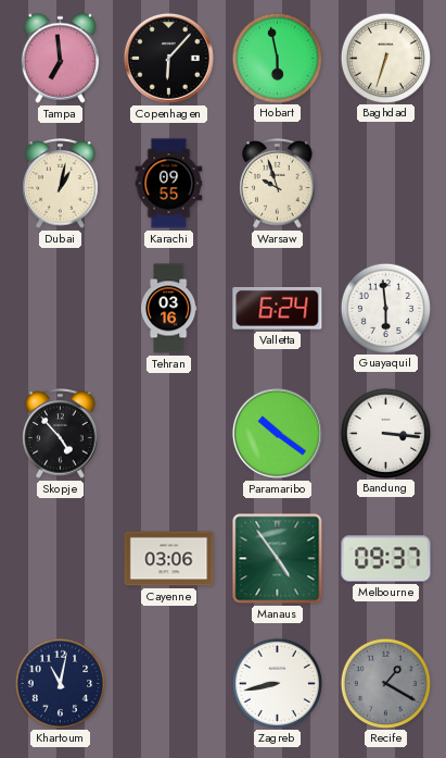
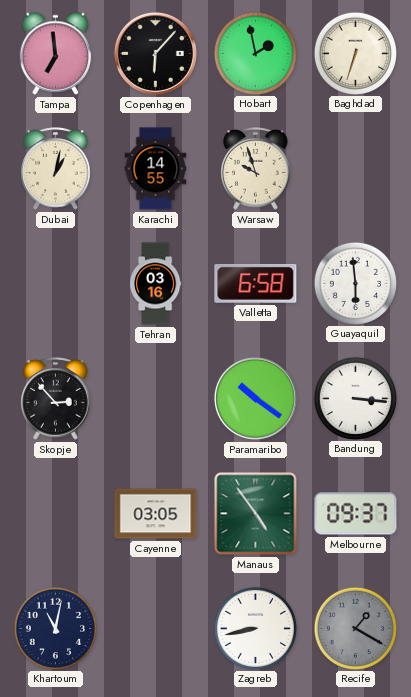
Hobart: 5:58 -> 1:58
Karachi: 09:55 -> 14:55
Valletta: 6:24 -> 6:58
Skopje: 4:53 -> 2:53
Cayenne: 03:06 -> 03:05
